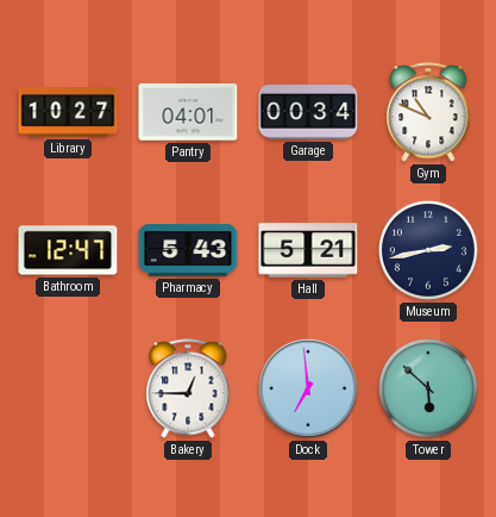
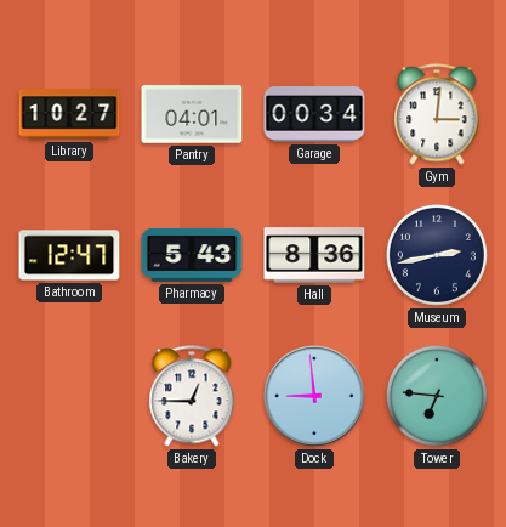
Gym: 10:49 -> 3:01
Hall: 5:21 -> 8:36
Dock: 6:59 -> 8:59
Tower: 5:52 -> 6:46
